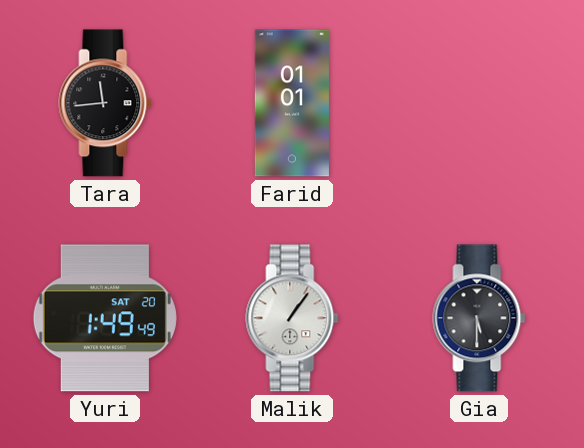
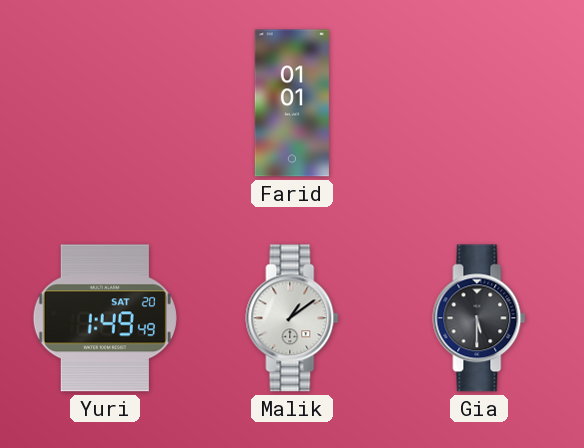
Tara: 11:44 -> none
Malik: 1:06 -> 1:09
